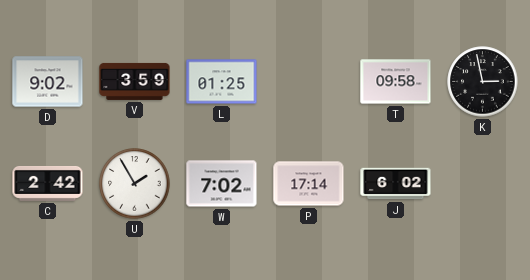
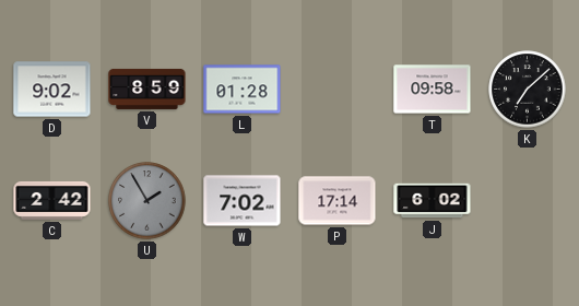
V: 3:59 -> 8:59
L: 01:25 -> 01:28
K: 2:58 -> 7:08
U dial: white -> grey
